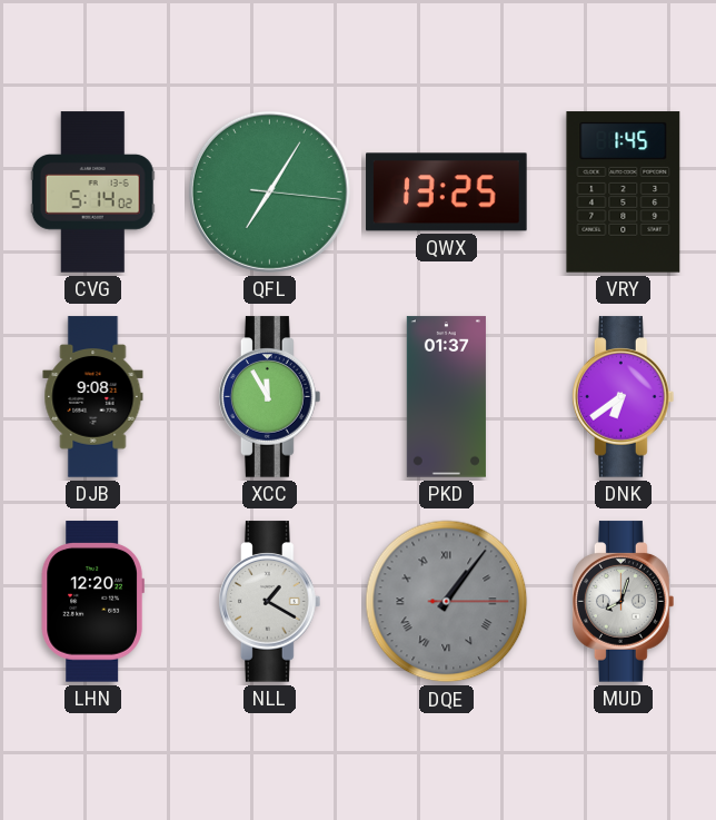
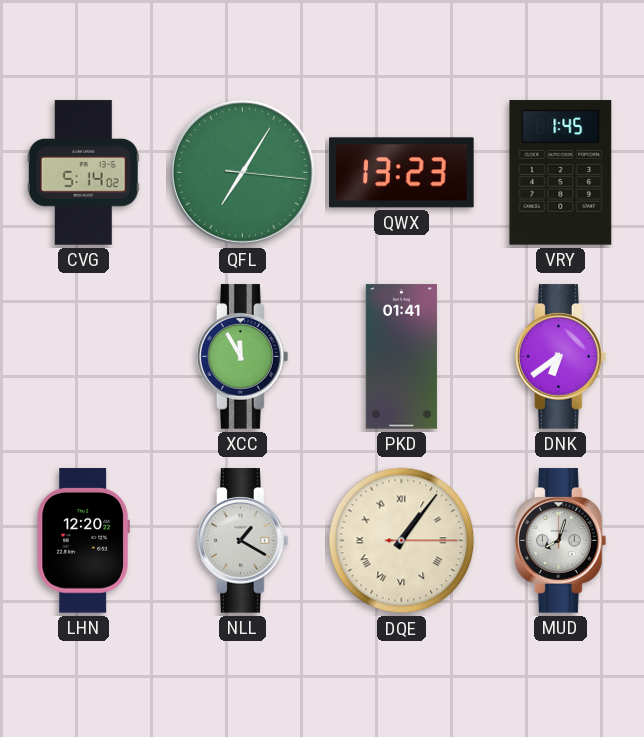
QWX: 13:25 -> 13:23
DJB: 9:08 -> none
PKD: 01:37 -> 01:41
DQE dial: grey -> cream
